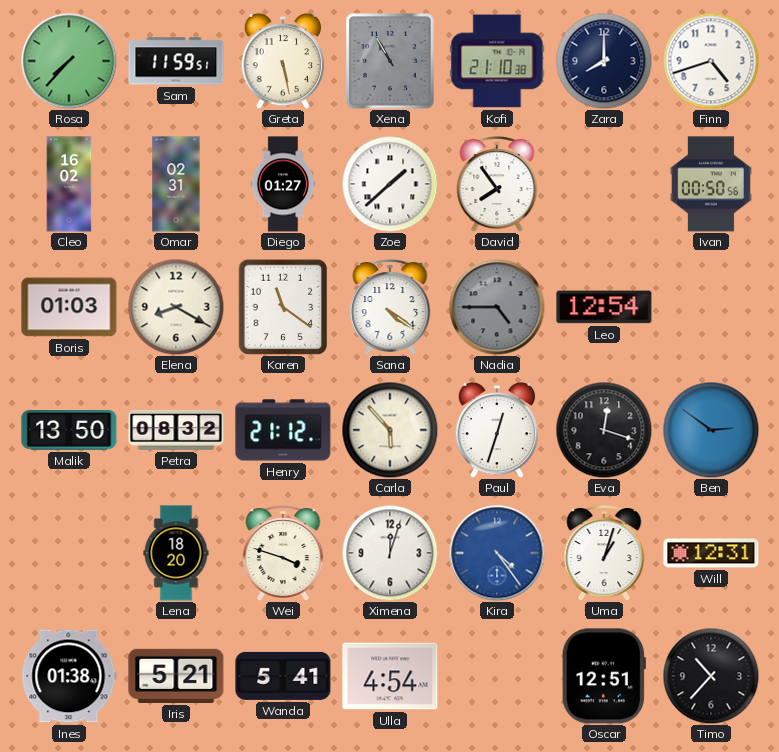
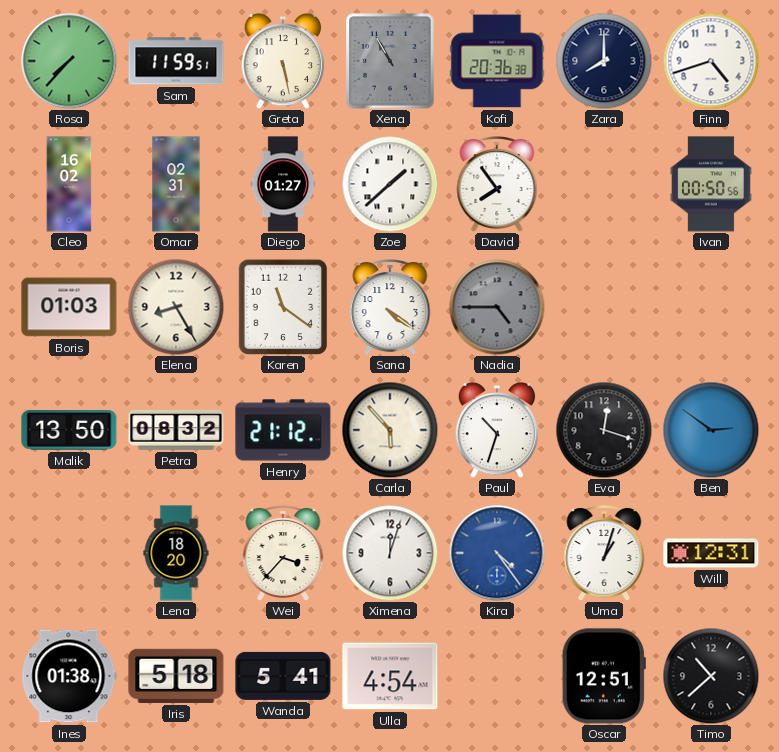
Kofi: 21:10 -> 20:36
Elena: 8:20 -> 8:25
Leo: 12:54 -> none
Paul: 12:33 -> 10:33
Wei: 3:48 -> 3:37
Iris: 5:21 -> 5:18
Timo: 10:37 -> 10:38
